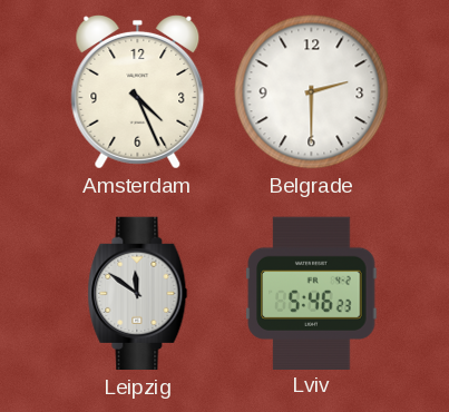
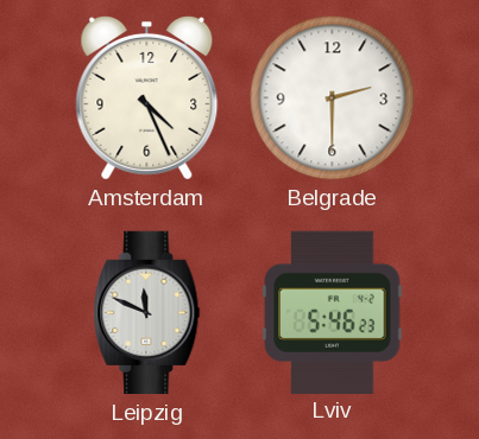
Leipzig: 11:51 -> 11:49
